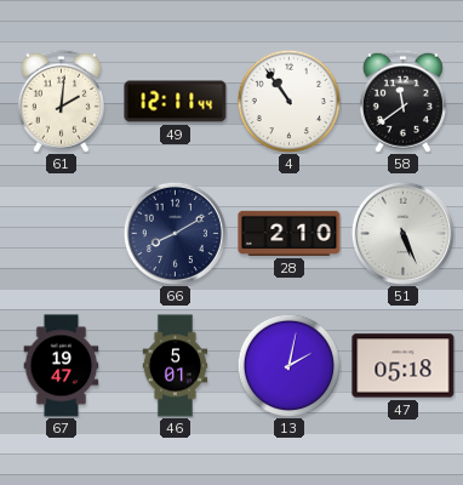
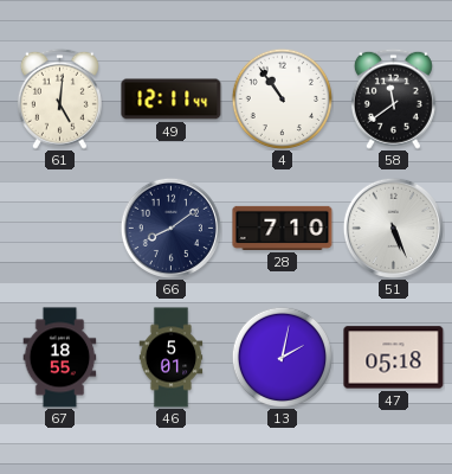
61: 2:01 -> 5:01
66: 8:10 -> 8:09
28: 2:10 -> 7:10
67: 19:47 -> 18:55
